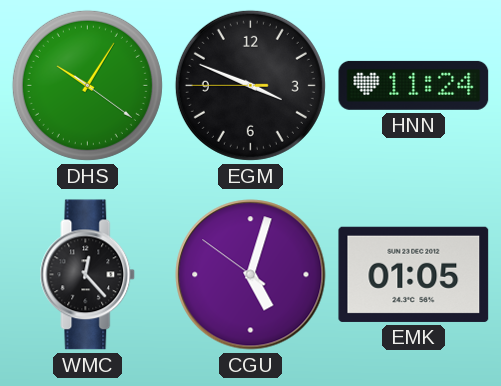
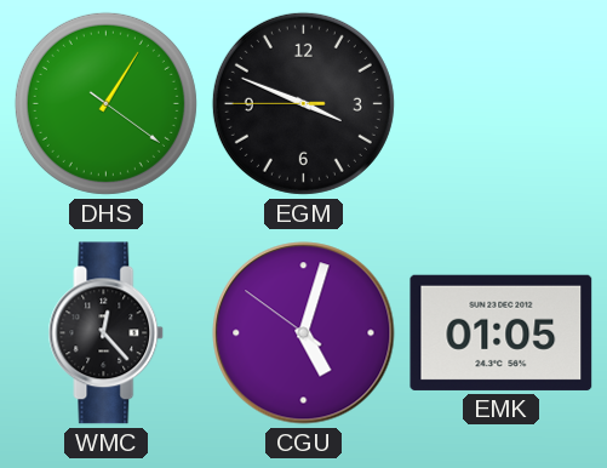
DHS: 10:05 -> 1:05
HNN: 11:24 -> none
